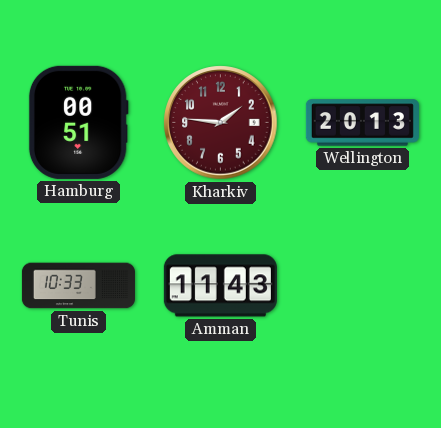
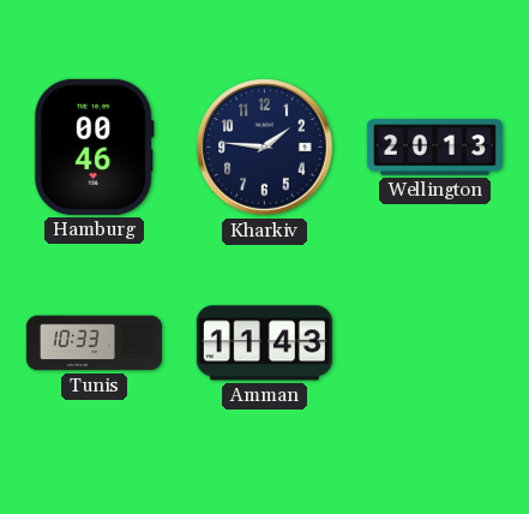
Hamburg: 00:51 -> 00:46
Kharkiv dial: burgundy -> navy
